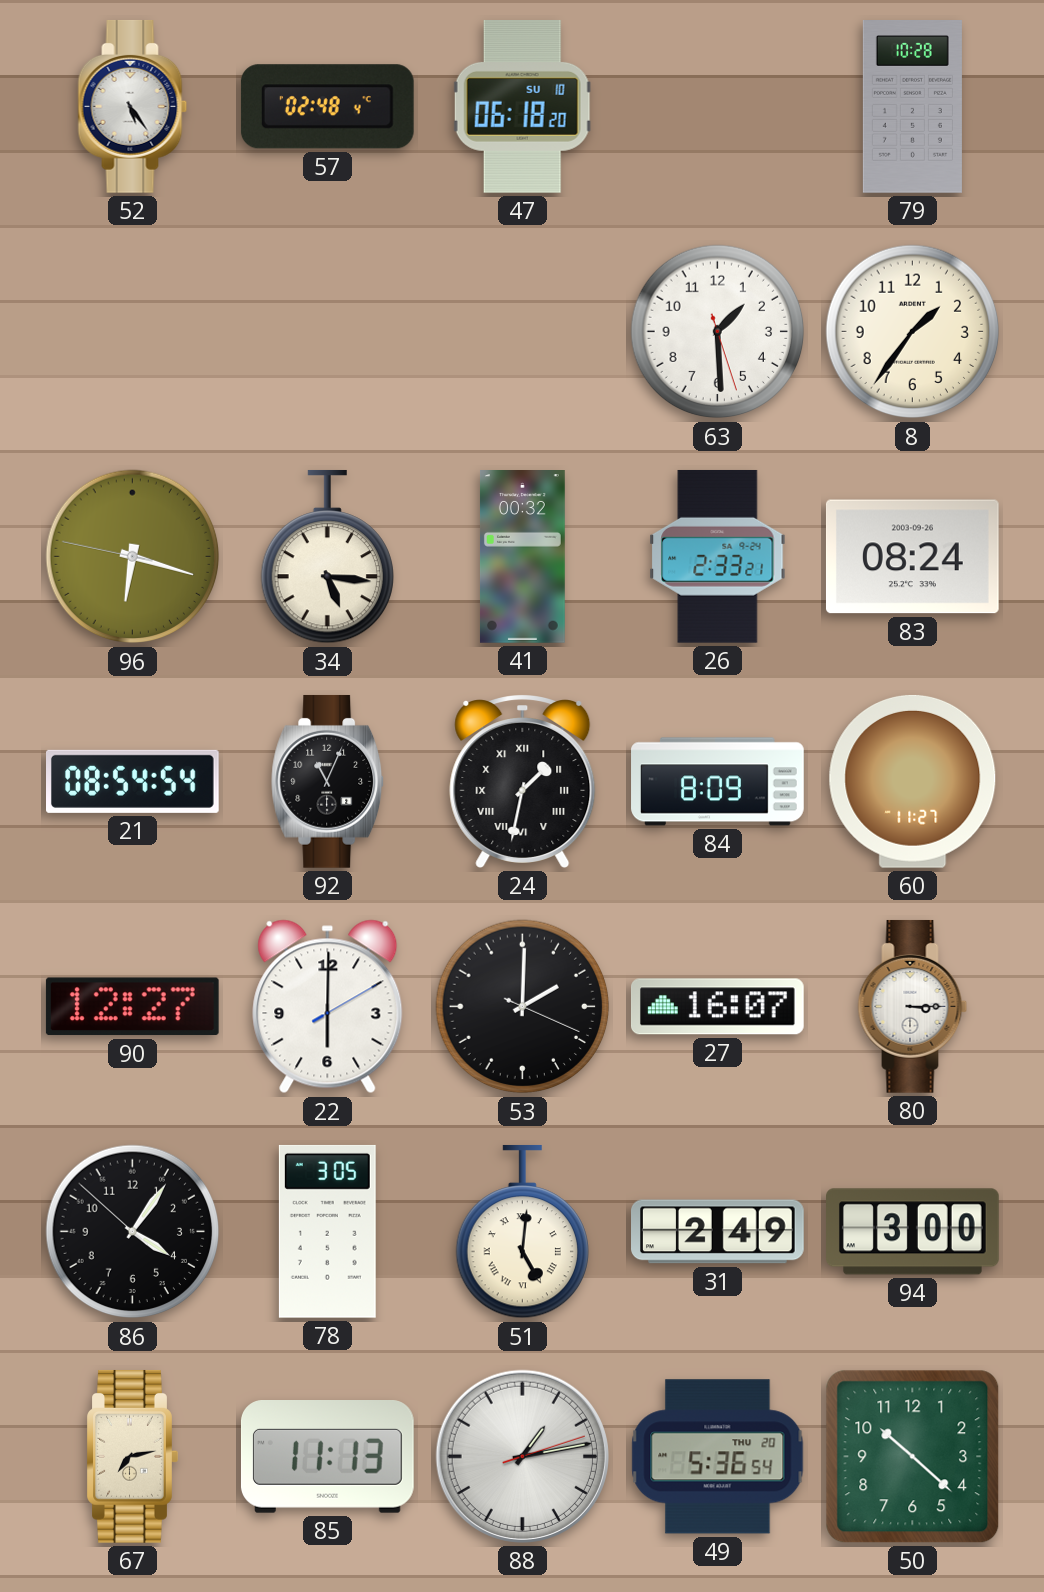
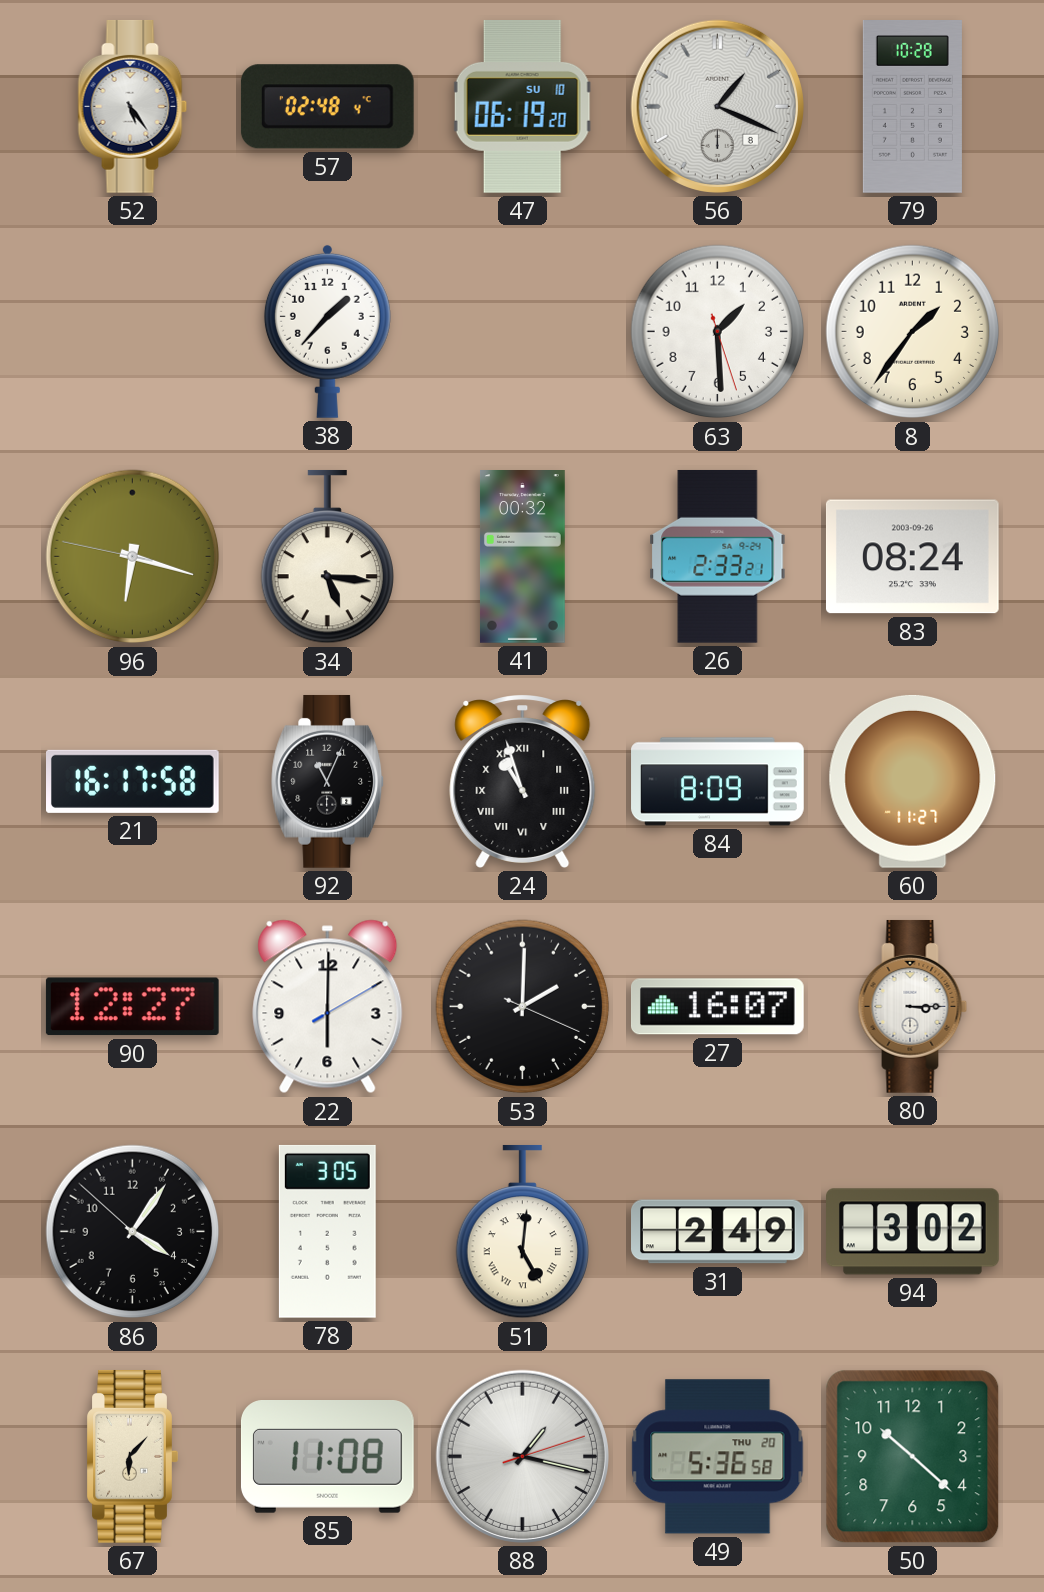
47: 06:18 -> 06:19
56: none -> 1:19
38: none -> 1:37
21: 08:54 -> 16:17
24: 1:32 -> 10:57
94: 3:00 -> 3:02
67: 7:13 -> 6:07
85: 11:13 -> 11:08
88: 1:13 -> 1:17
49: 5:36:54 -> 5:36:58
